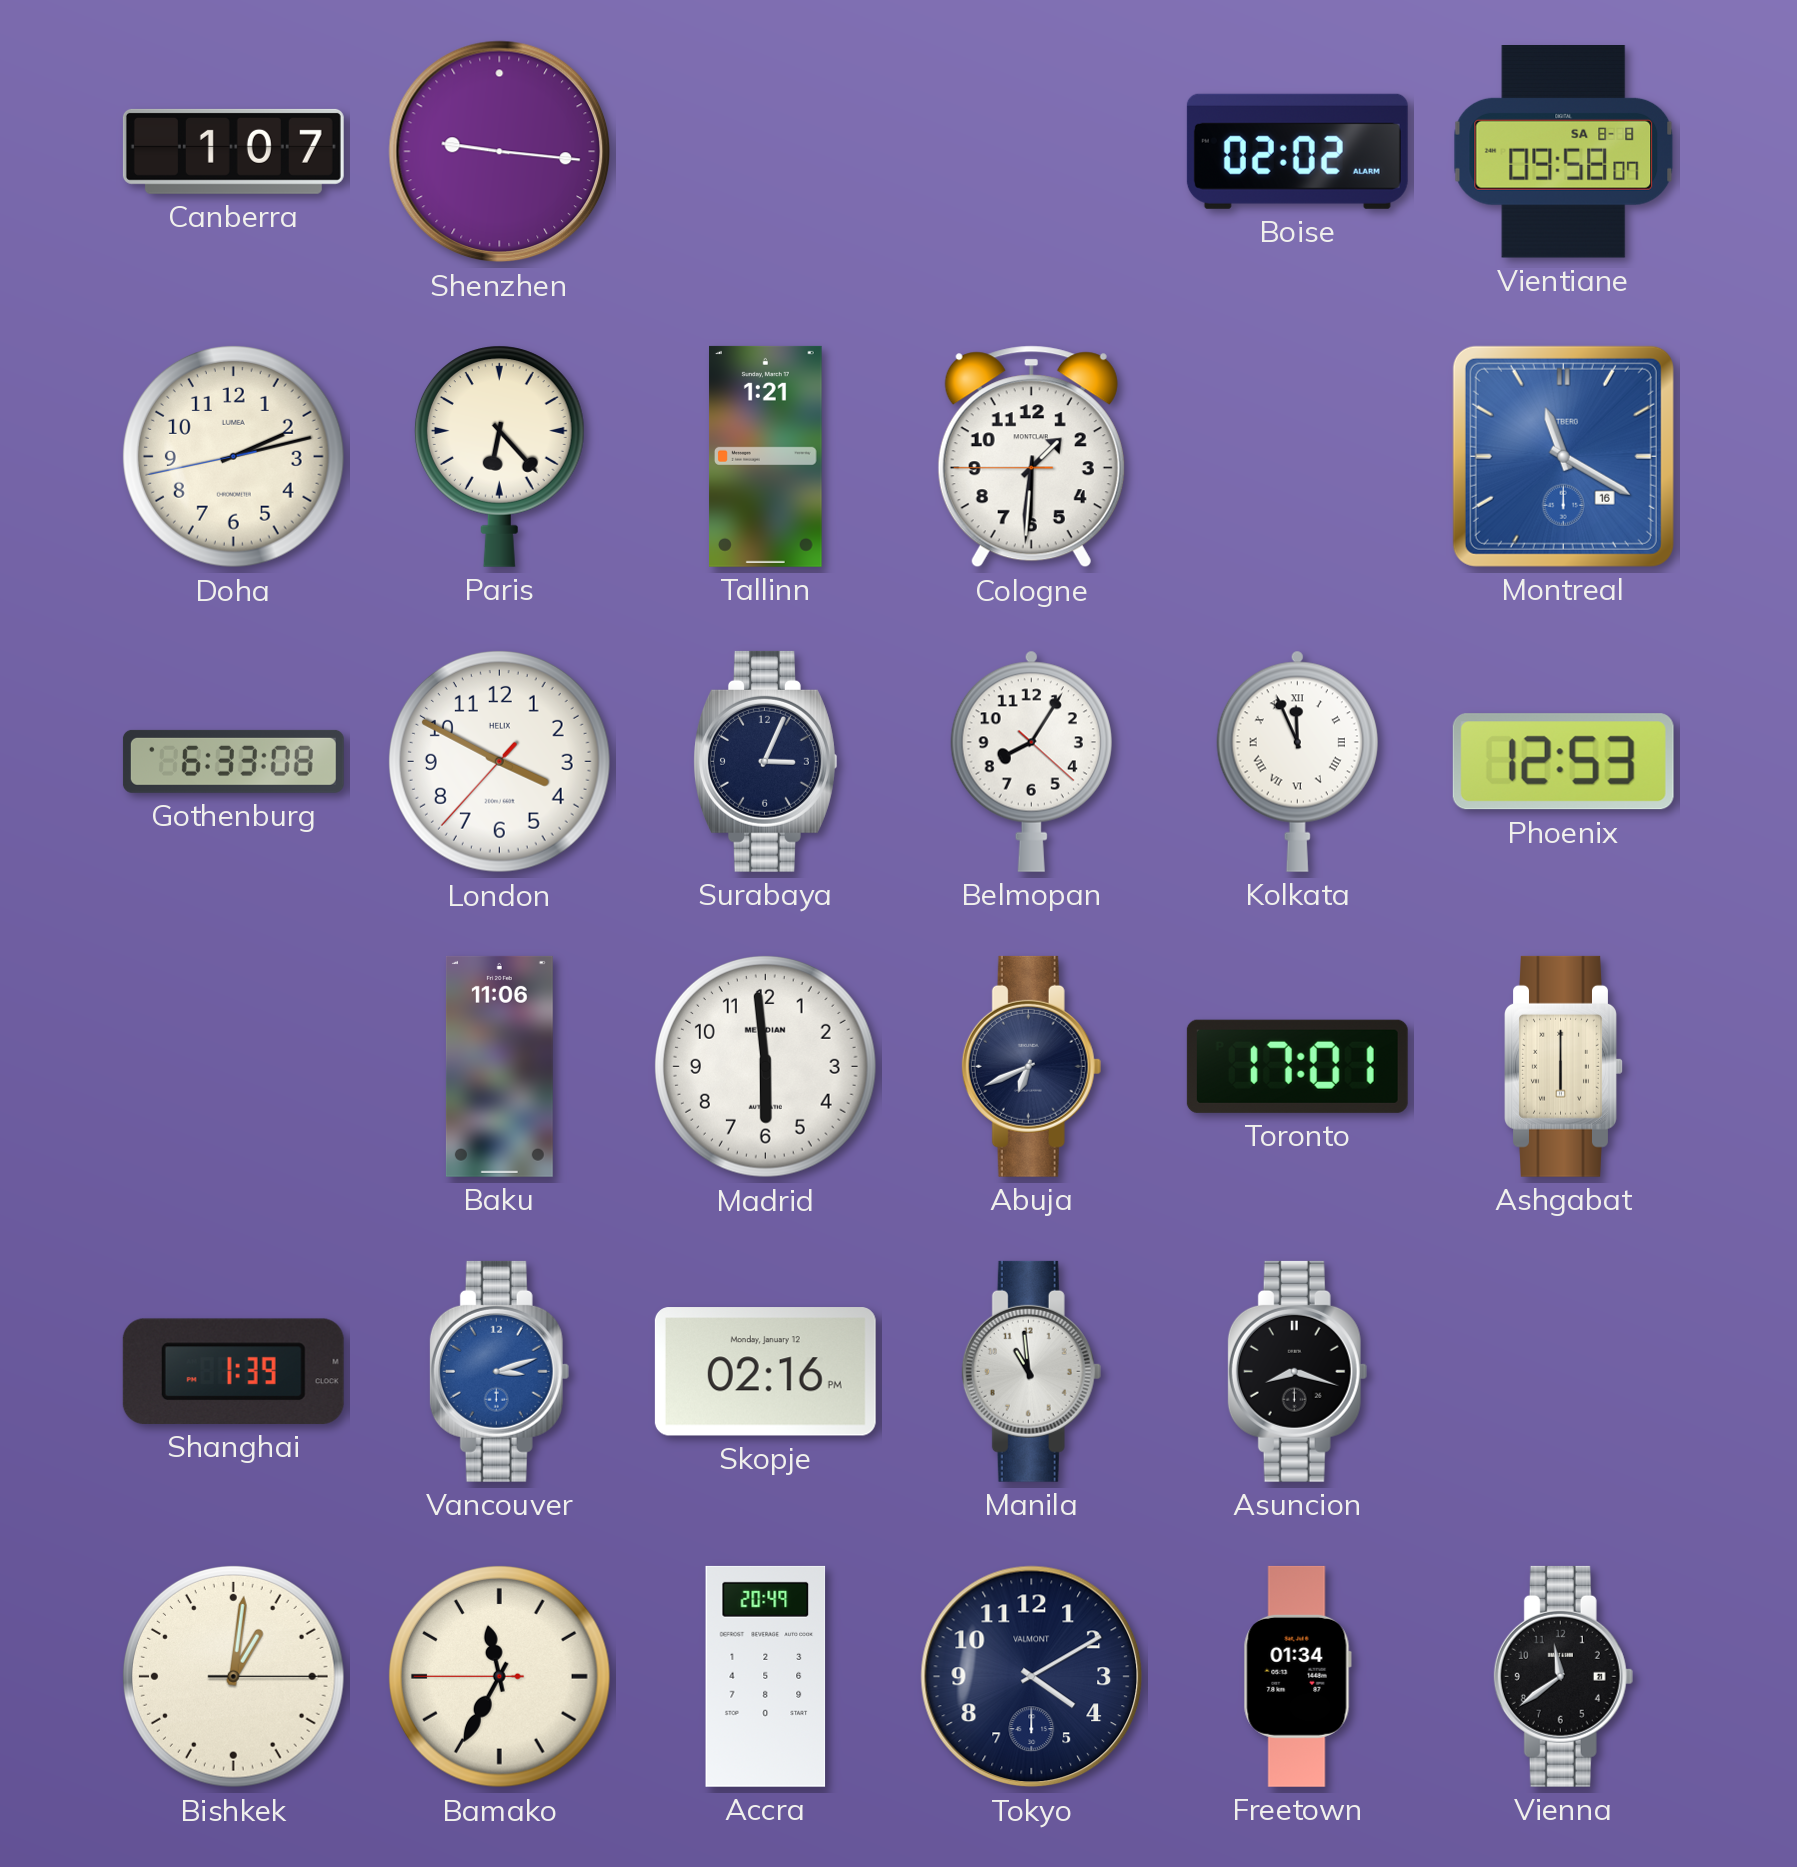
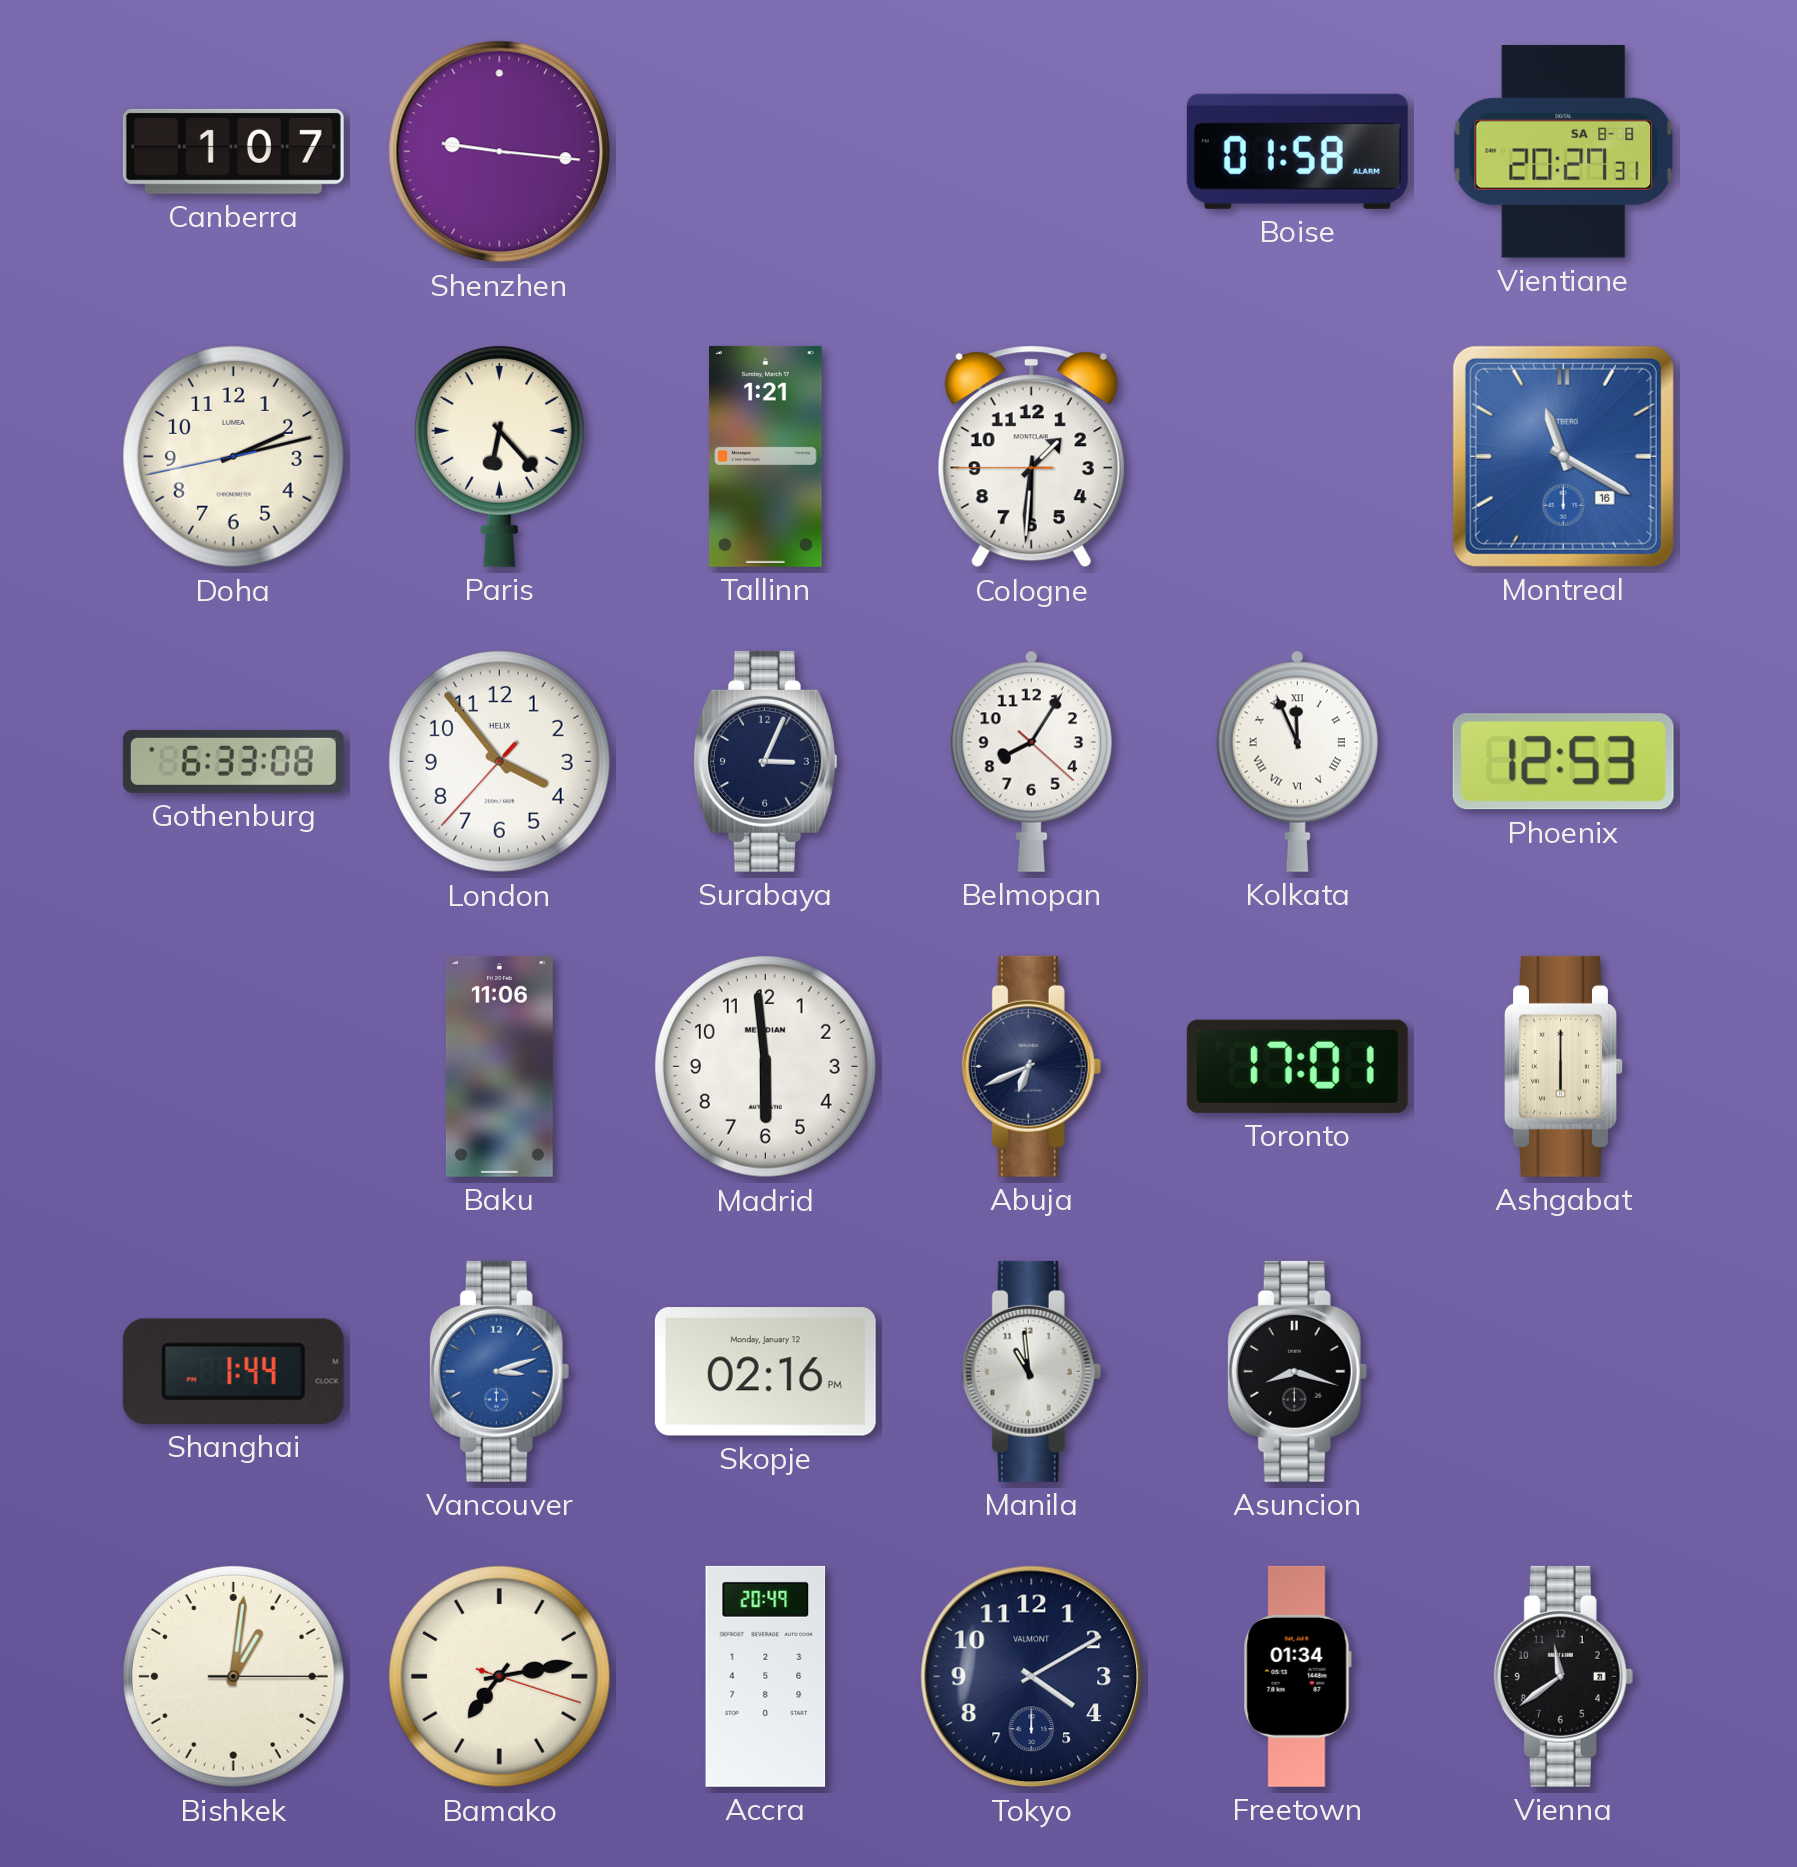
Boise: 02:02 -> 01:58
Vientiane: 09:58 -> 20:27
London: 3:49 -> 3:53
Shanghai: 1:39 -> 1:44
Bamako: 11:34 -> 7:13
